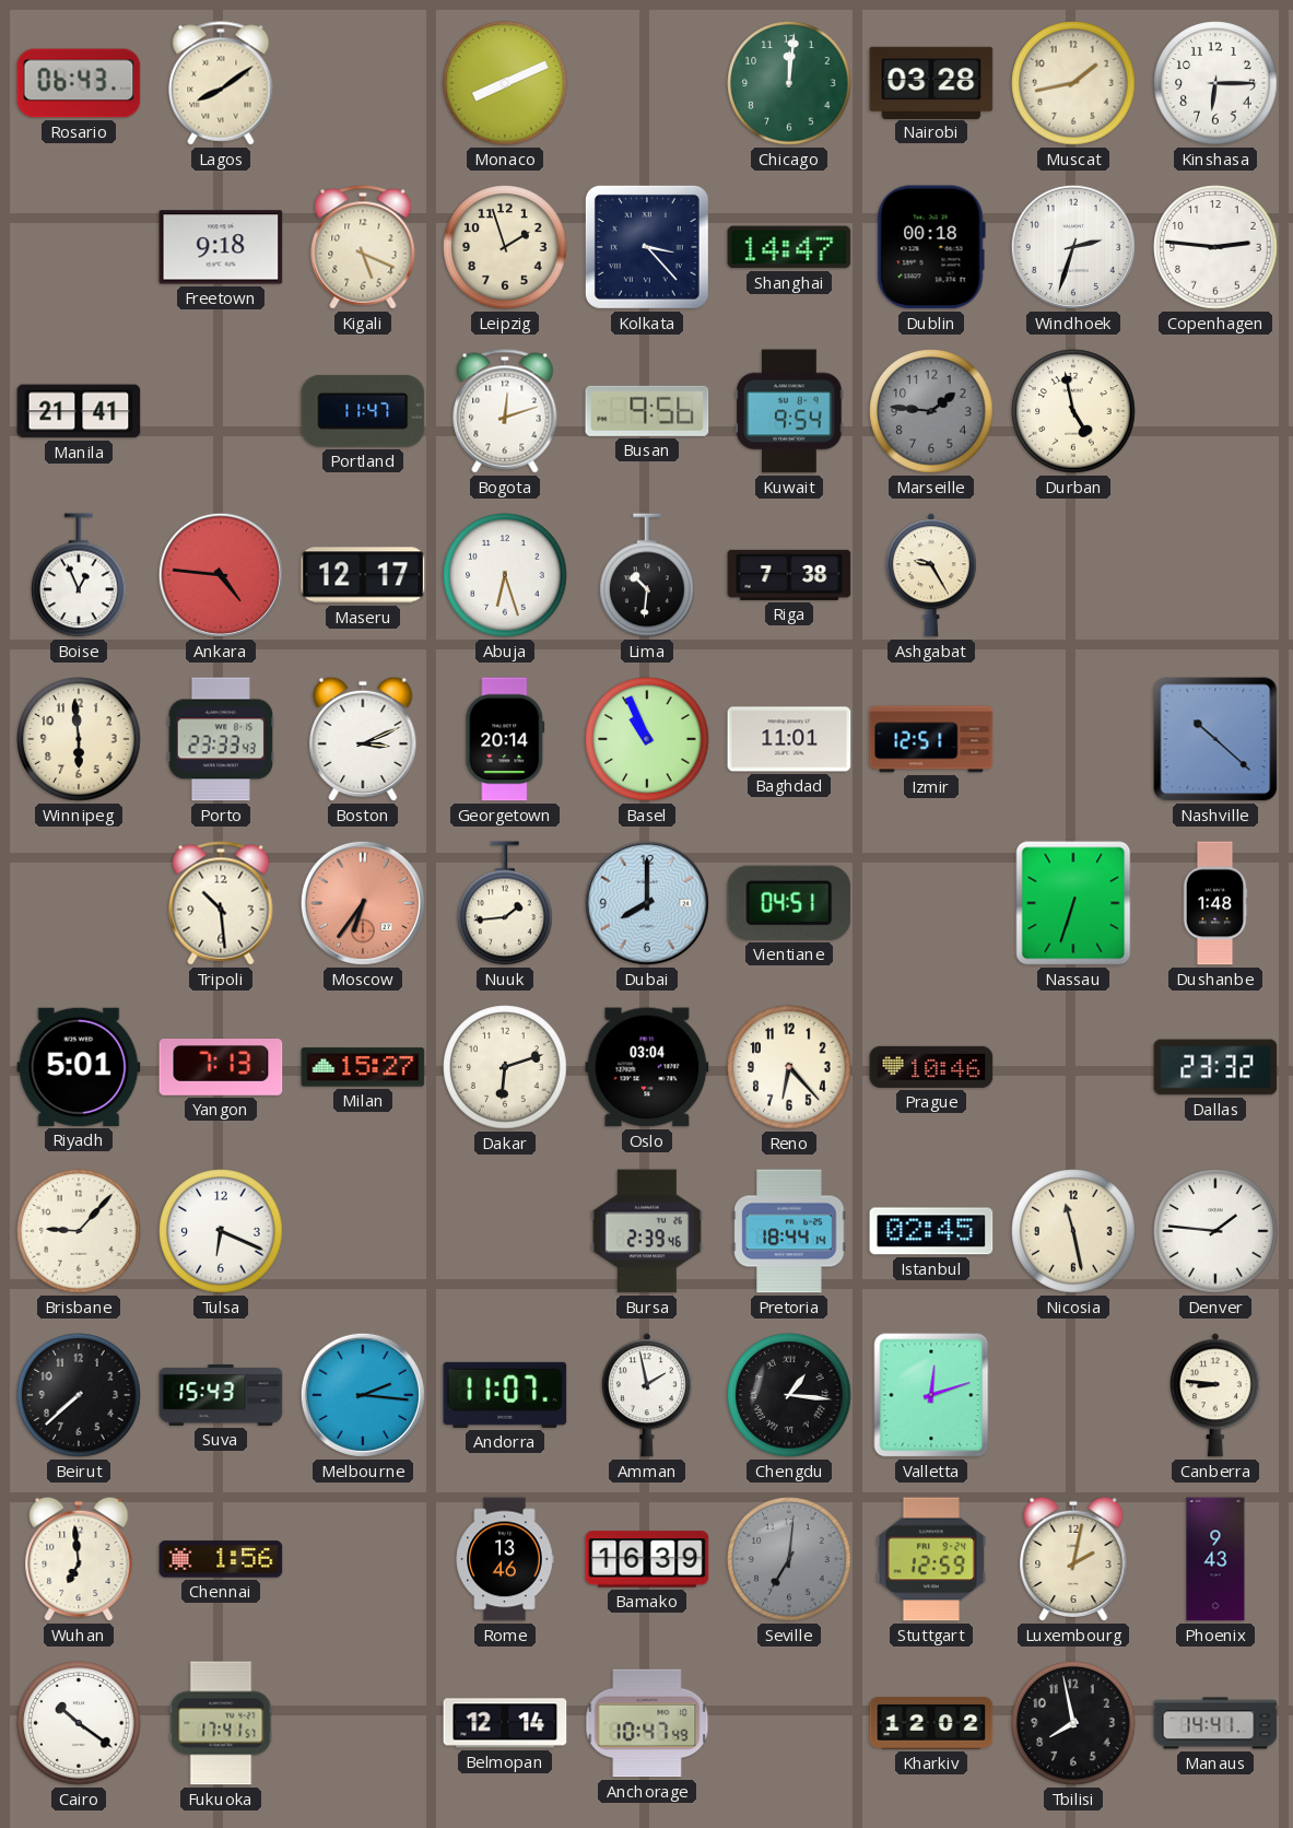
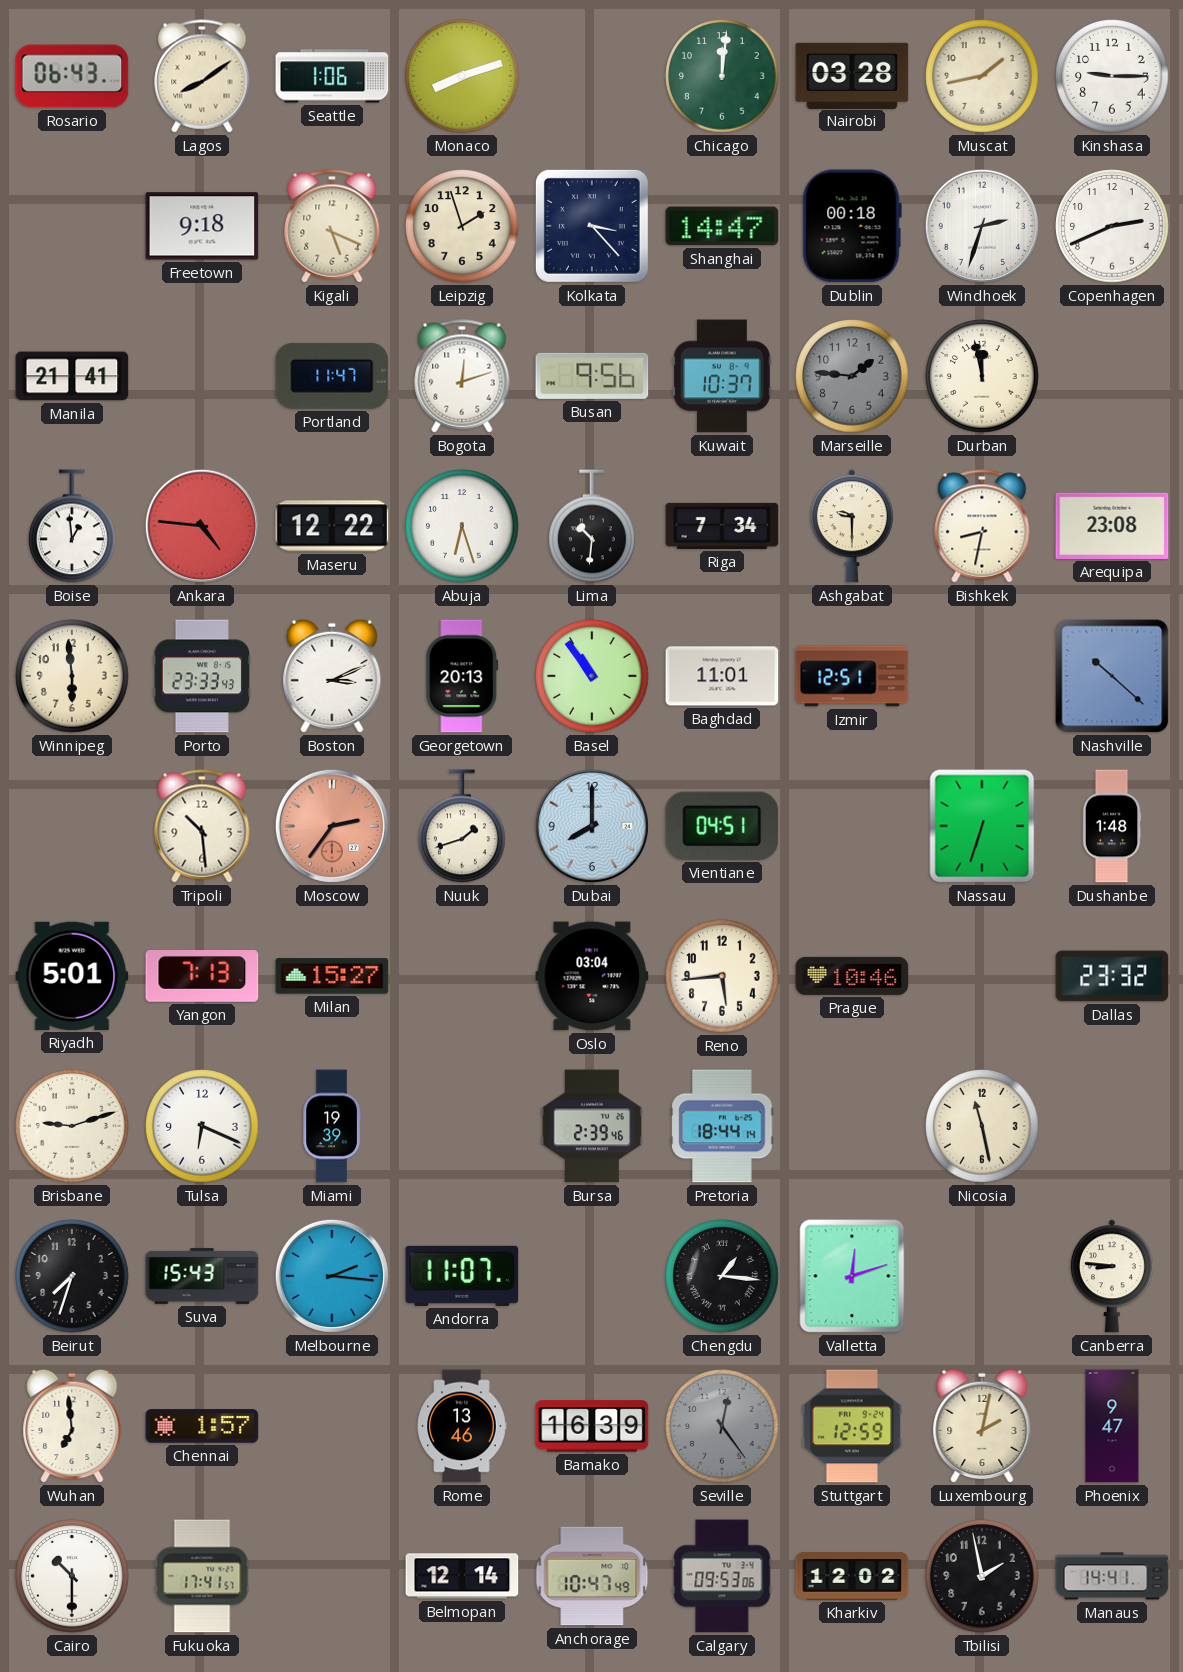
Seattle: none -> 1:06
Monaco: 8:11 -> 8:12
Kinshasa: 6:15 -> 9:15
Copenhagen: 2:46 -> 2:41
Kuwait: 9:54 -> 10:37
Durban: 4:58 -> 11:58
Boise: 12:56 -> 12:59
Maseru: 12:17 -> 12:22
Riga: 7:38 -> 7:34
Ashgabat: 9:25 -> 9:30
Bishkek: none -> 8:32
Arequipa: none -> 23:08
Georgetown: 20:14 -> 20:13
Basel: 10:56 -> 10:54
Moscow: 6:36 -> 2:36
Nuuk: 1:44 -> 1:42
Dakar: 6:12 -> none
Reno: 6:23 -> 5:44
Brisbane: 9:07 -> 9:12
Miami: none -> 19:39
Istanbul: 02:45 -> none
Denver: 1:46 -> none
Beirut: 7:38 -> 7:33
Amman: 1:58 -> none
Chennai: 1:56 -> 1:57
Seville: 7:01 -> 12:24
Phoenix: 9:43 -> 9:47
Cairo: 10:21 -> 10:30
Calgary: none -> 09:53
Tbilisi: 7:58 -> 1:58
